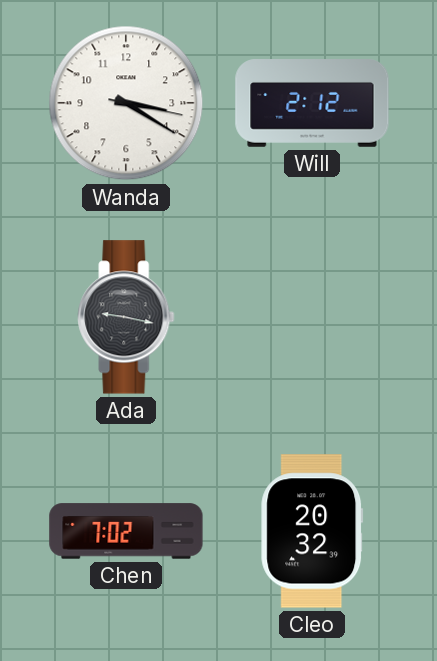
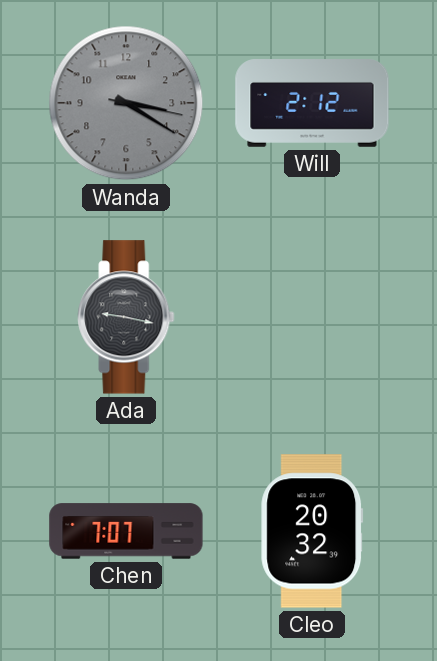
Wanda dial: white -> grey
Chen: 7:02 -> 7:07
